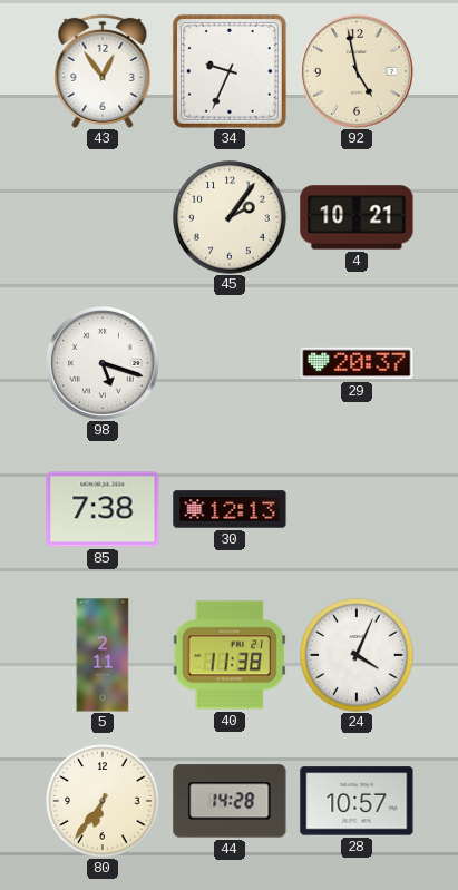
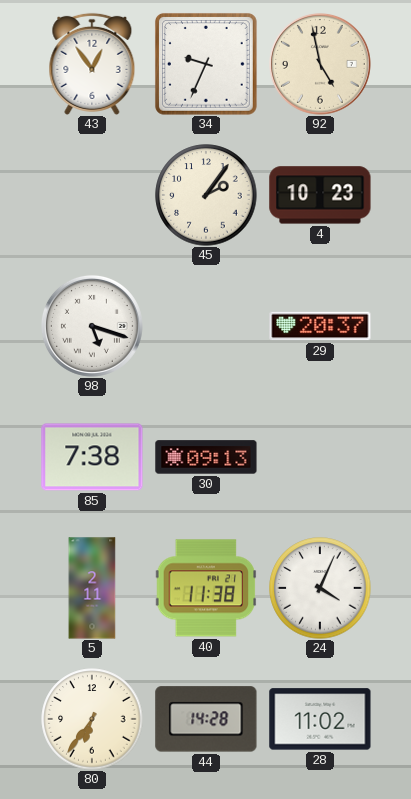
4: 10:21 -> 10:23
30: 12:13 -> 09:13
28: 10:57 -> 11:02
